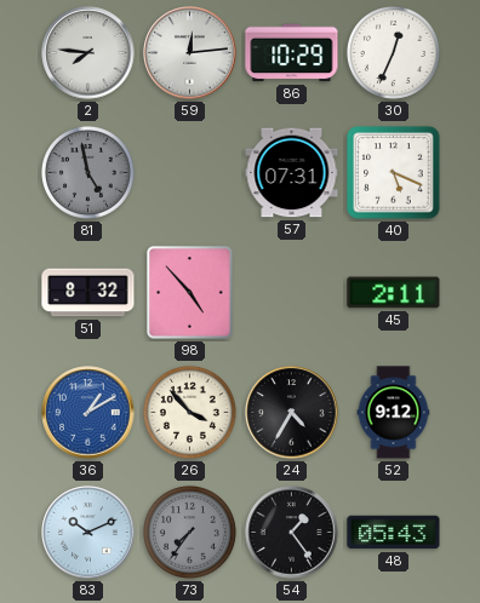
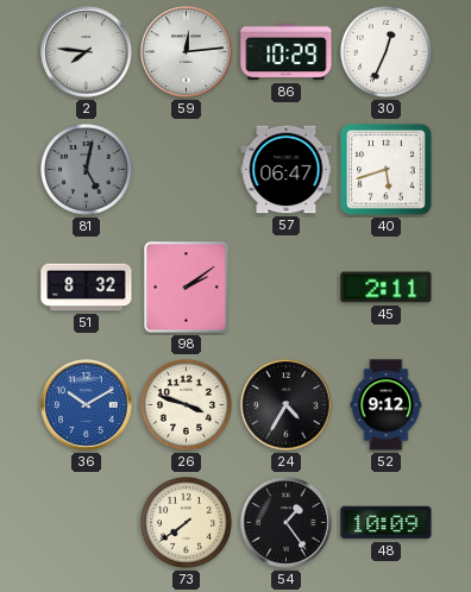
81: 4:58 -> 5:02
57: 07:31 -> 06:47
40: 5:19 -> 5:42
98: 4:53 -> 2:09
36: 1:10 -> 10:10
26: 3:53 -> 3:48
83: 10:11 -> none
73: 7:36 -> 7:39
73 dial: grey -> cream
48: 05:43 -> 10:09
